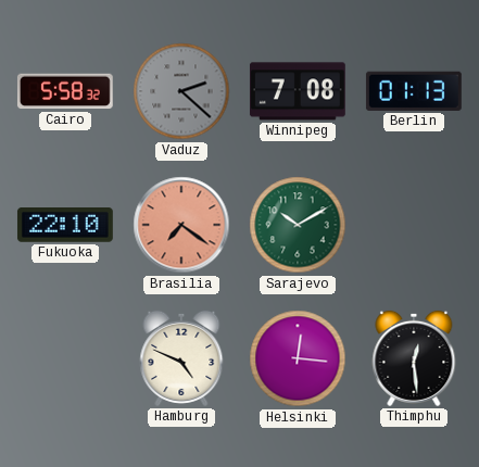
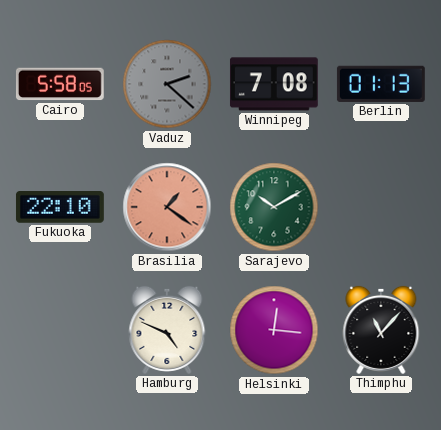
Cairo: 5:58:32 -> 5:58:05
Brasilia: 7:21 -> 1:21
Thimphu: 12:29 -> 11:07
